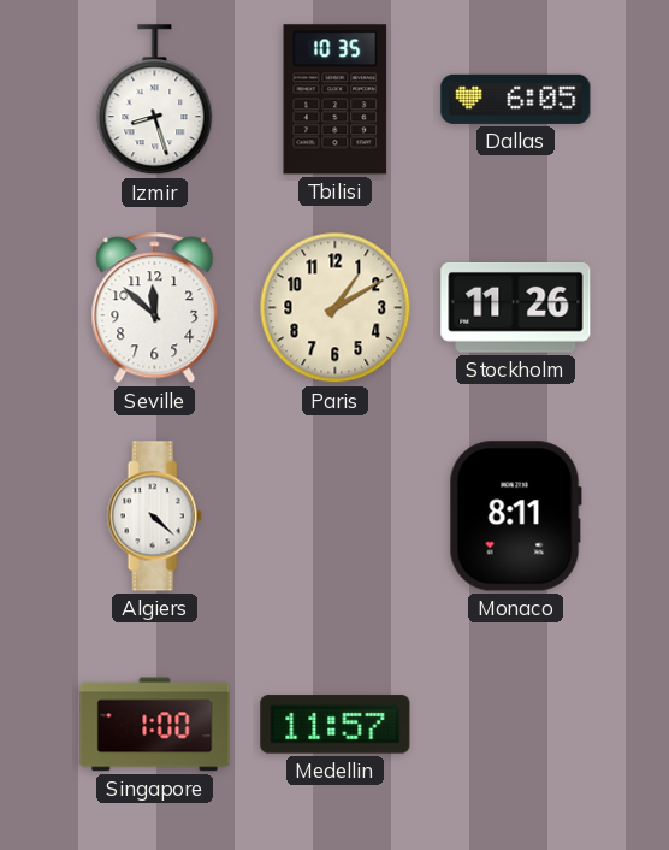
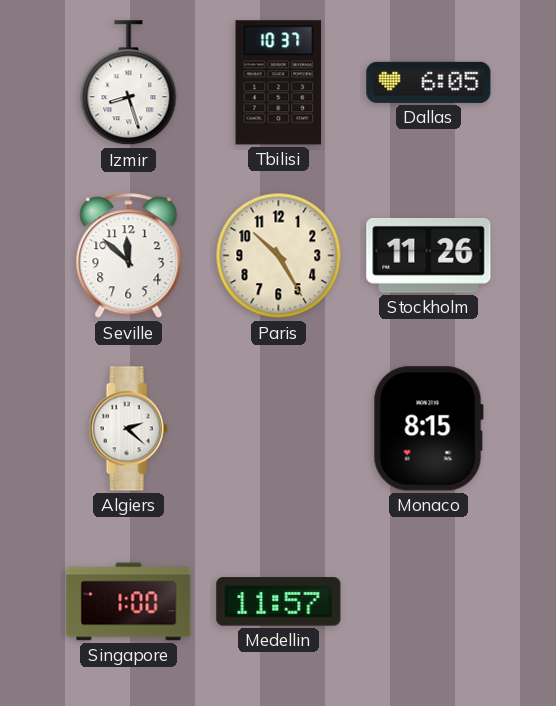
Tbilisi: 10:35 -> 10:37
Paris: 1:10 -> 10:25
Algiers: 4:22 -> 2:22
Monaco: 8:11 -> 8:15
